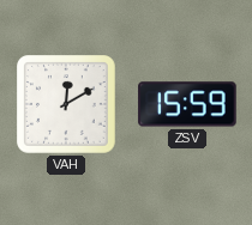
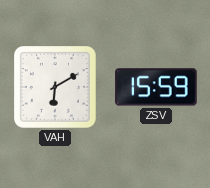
VAH: 12:10 -> 6:10
